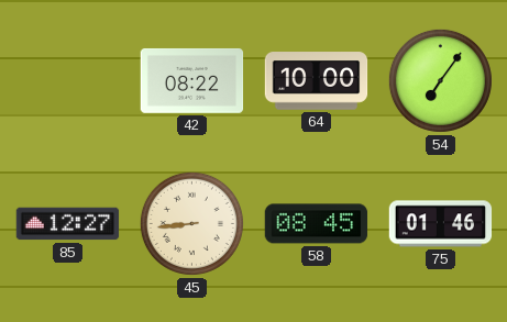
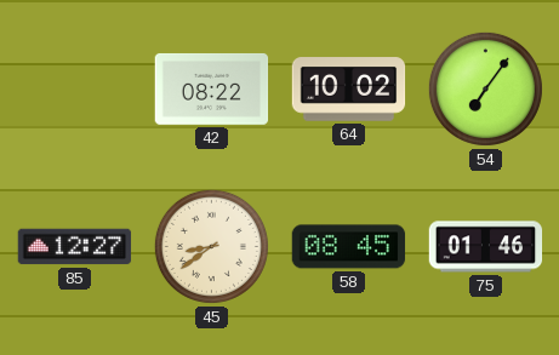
64: 10:00 -> 10:02
45: 8:44 -> 8:39
